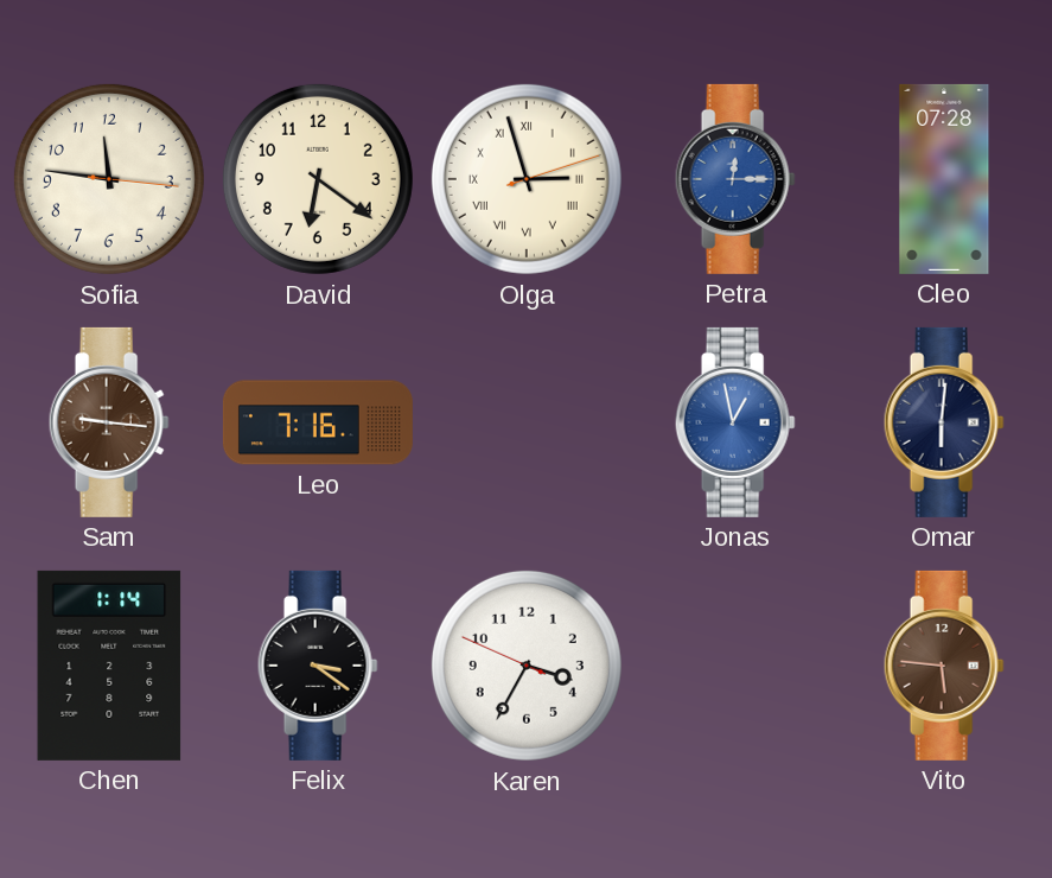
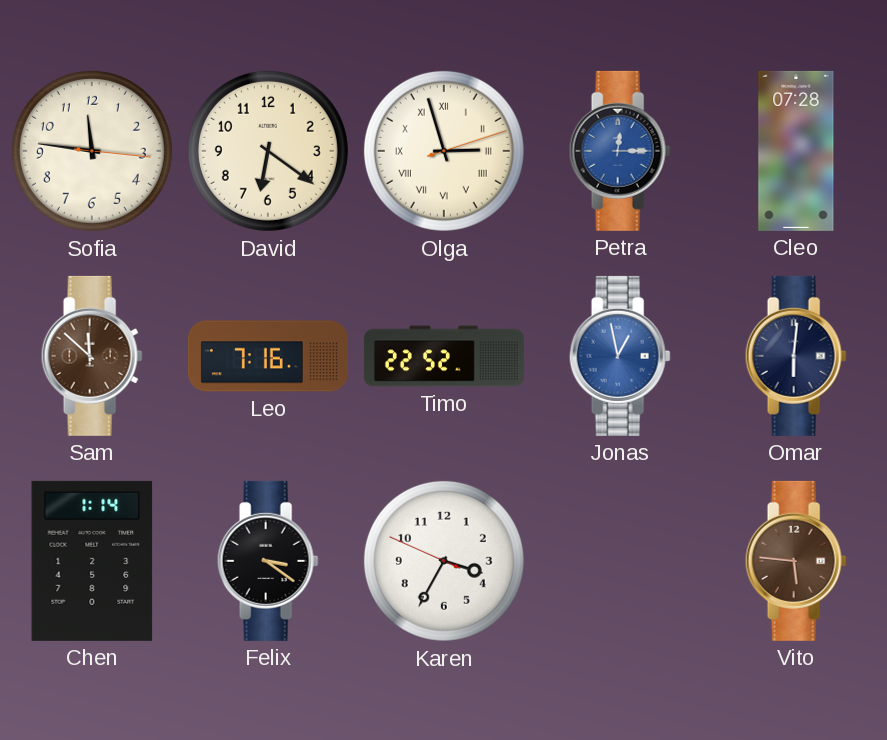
Sam: 9:16 -> 11:52
Timo: none -> 22:52
